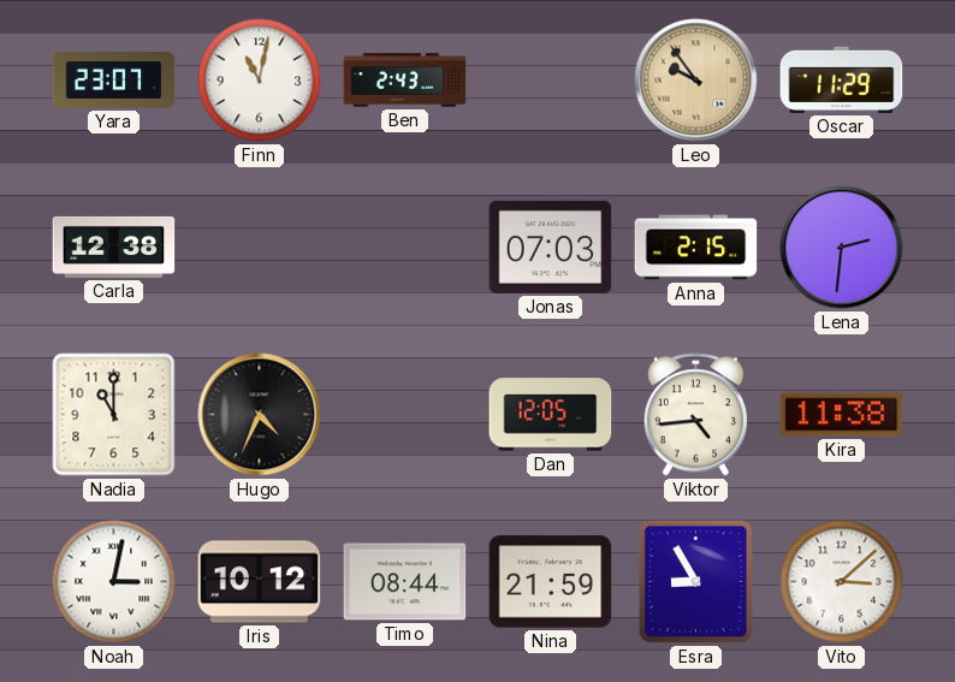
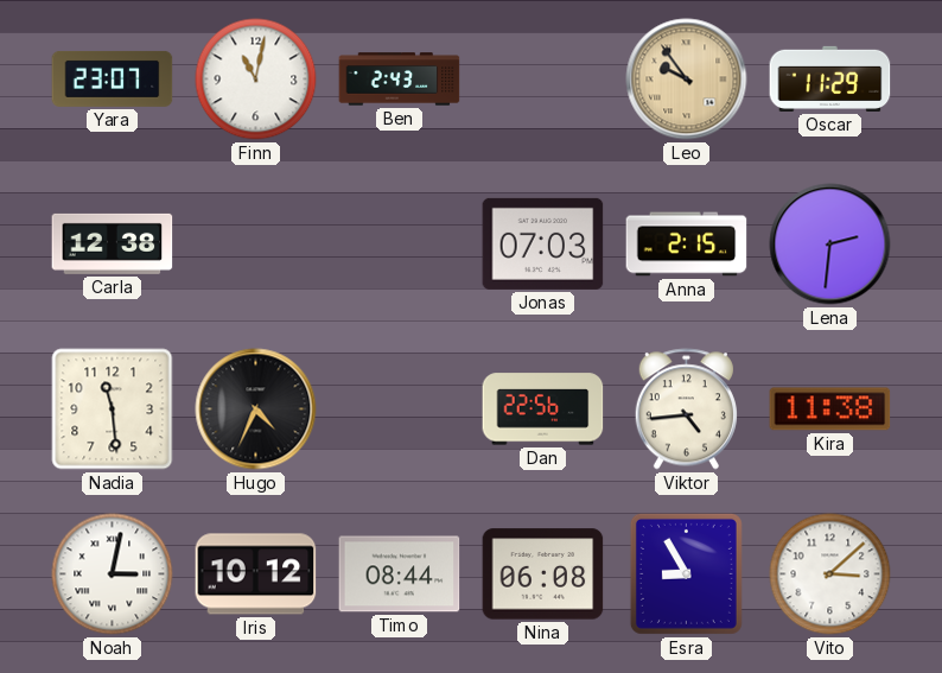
Nadia: 11:00 -> 11:29
Dan: 12:05 -> 22:56
Nina: 21:59 -> 06:08
